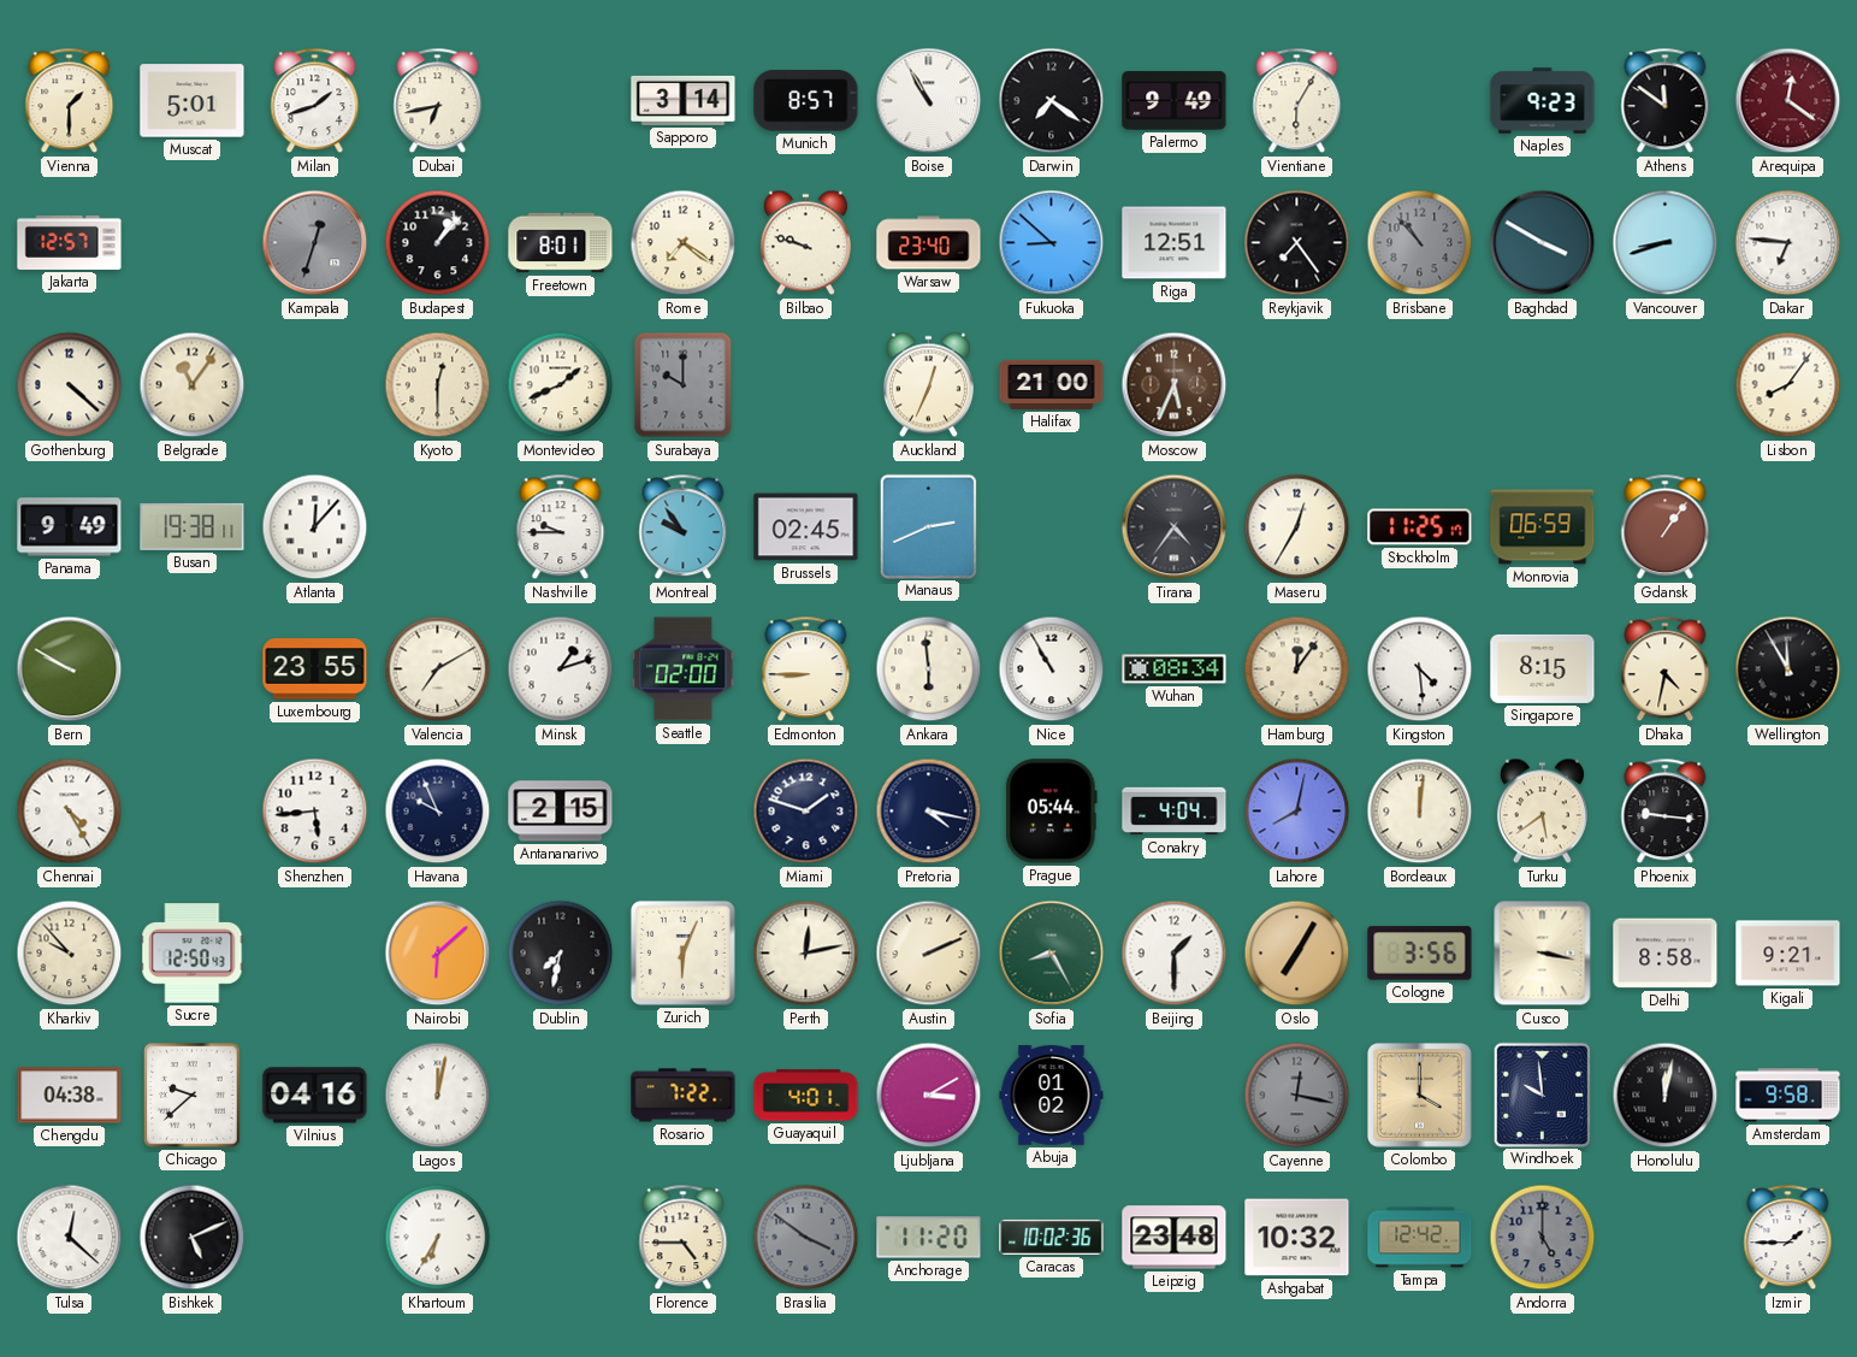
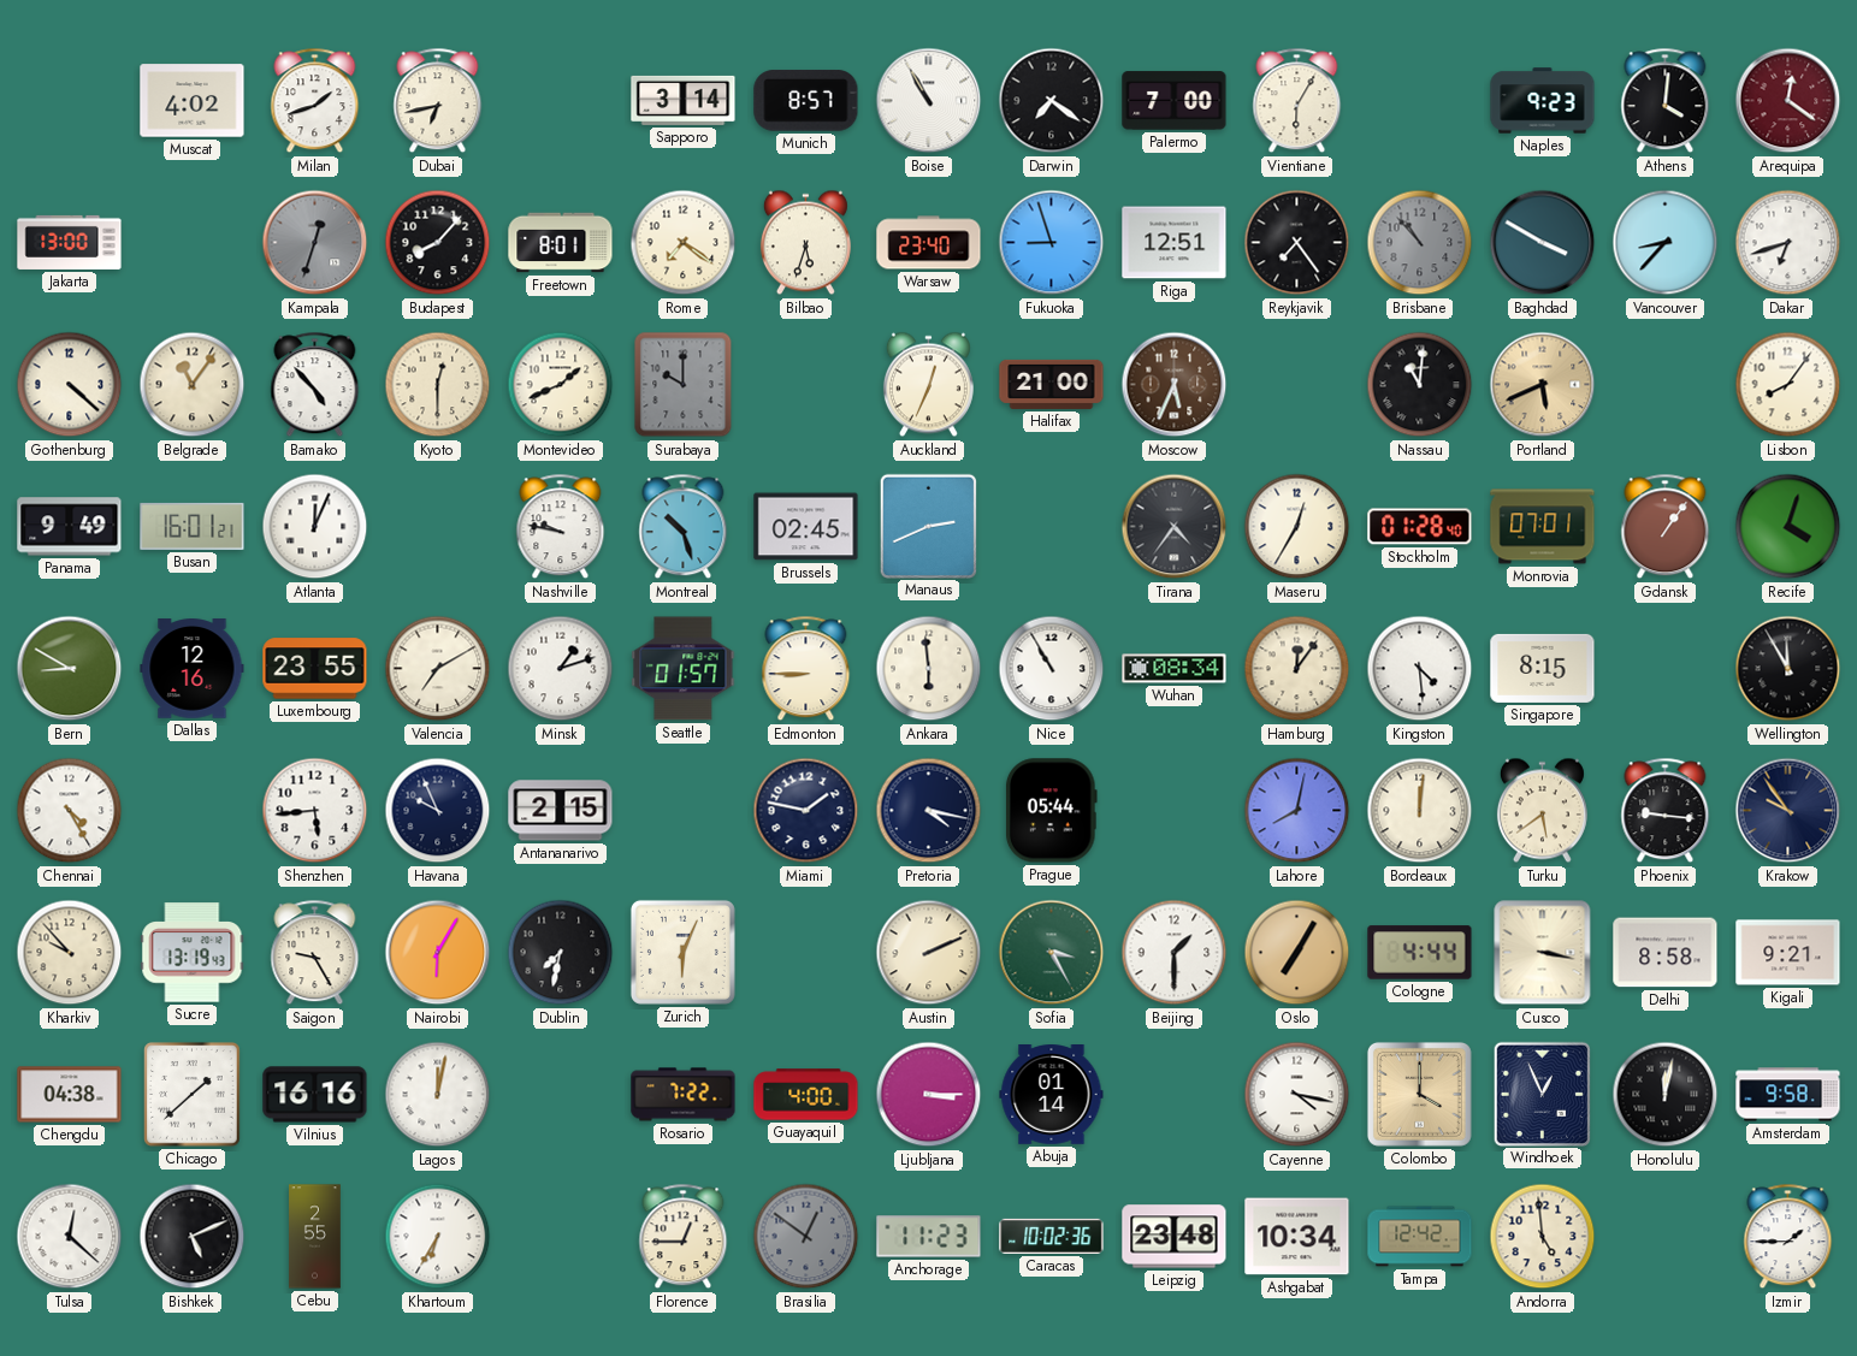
Vienna: 1:30 -> none
Muscat: 5:01 -> 4:02
Palermo: 9:49 -> 7:00
Athens: 11:51 -> 4:01
Jakarta: 12:57 -> 13:00
Budapest: 1:07 -> 8:07
Bilbao: 9:48 -> 5:33
Fukuoka: 8:52 -> 8:57
Vancouver: 8:42 -> 8:37
Dakar: 6:46 -> 6:42
Bamako: none -> 4:53
Nassau: none -> 11:01
Portland: none -> 5:41
Busan: 19:38 -> 16:01
Atlanta: 12:07 -> 12:04
Nashville: 9:45 -> 9:47
Montreal: 9:54 -> 10:27
Stockholm: 11:25 -> 01:28
Monrovia: 06:59 -> 07:01
Recife: none -> 4:03
Bern: 9:50 -> 8:50
Dallas: none -> 12:16
Seattle: 02:00 -> 01:57
Dhaka: 4:32 -> none
Miami: 1:48 -> 1:47
Conakry: 4:04 -> none
Krakow: none -> 9:54
Sucre: 12:50 -> 13:19
Saigon: none -> 9:25
Nairobi: 6:08 -> 6:05
Perth: 12:13 -> none
Sofia: 8:25 -> 3:25
Cologne: 3:56 -> 4:44
Chicago: 9:38 -> 1:38
Vilnius: 04:16 -> 16:16
Guayaquil: 4:01 -> 4:00
Ljubljana: 3:10 -> 3:15
Abuja: 01:02 -> 01:14
Cayenne: 12:17 -> 4:17
Cayenne dial: grey -> white
Windhoek: 9:59 -> 12:56
Cebu: none -> 2:55
Florence: 4:45 -> 12:45
Brasilia: 3:51 -> 12:51
Anchorage: 11:20 -> 11:23
Ashgabat: 10:32 -> 10:34
Andorra: 5:00 -> 4:59
Andorra dial: grey -> cream
